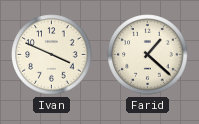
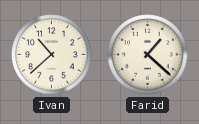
Ivan: 3:49 -> 10:38
